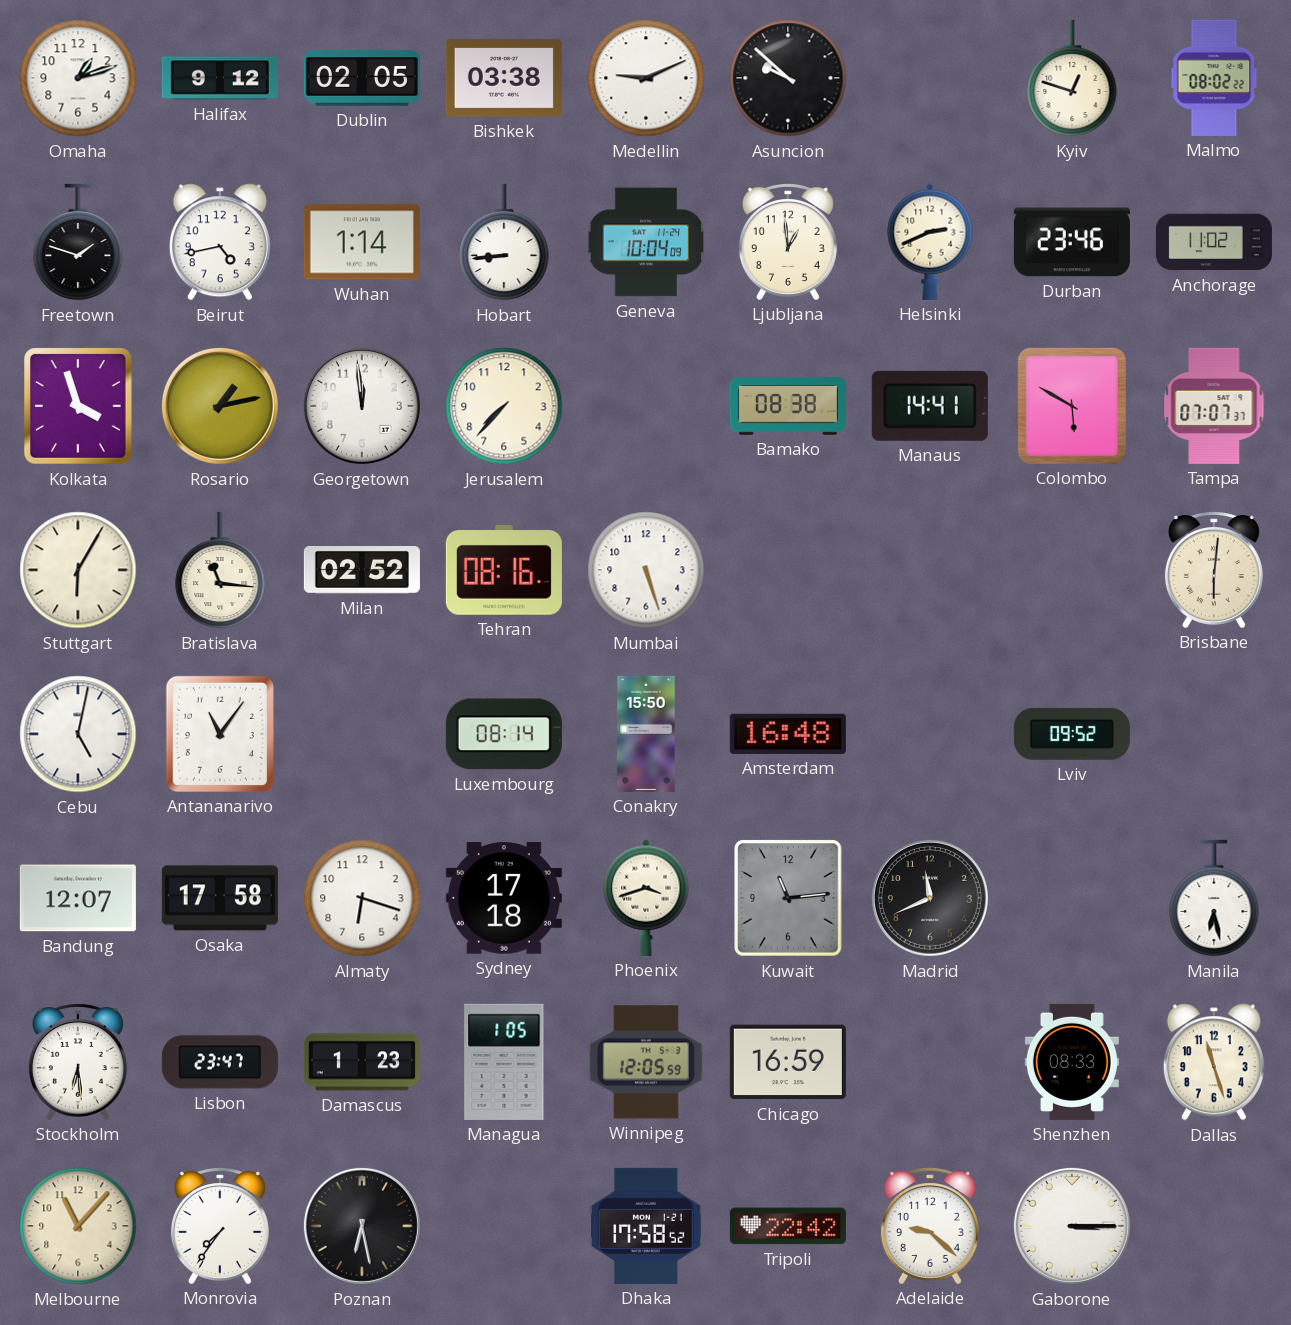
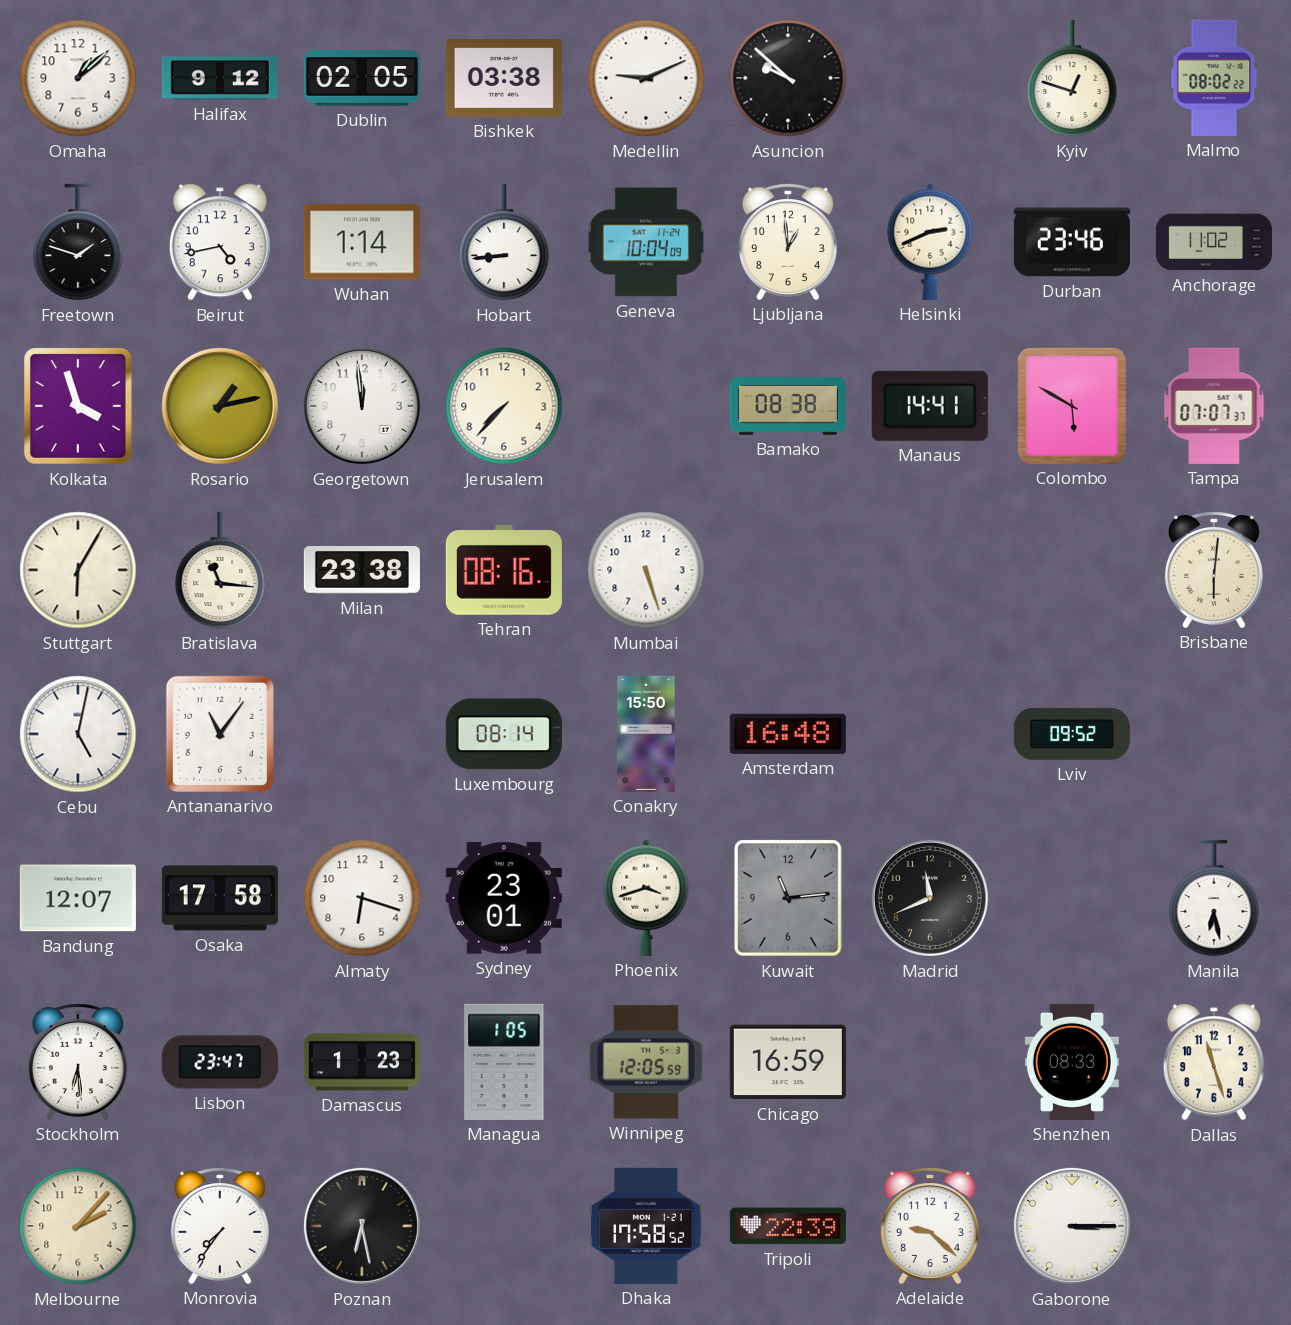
Omaha: 1:12 -> 1:08
Milan: 02:52 -> 23:38
Sydney: 17:18 -> 23:01
Melbourne: 11:07 -> 2:07
Tripoli: 22:42 -> 22:39
